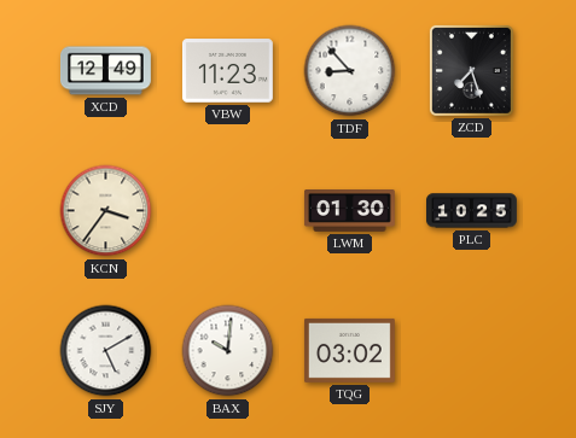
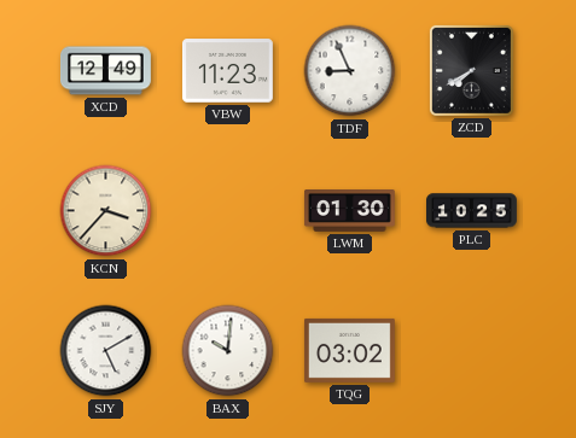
TDF: 8:53 -> 8:56
ZCD: 7:27 -> 7:40
KCN: 3:36 -> 3:37
